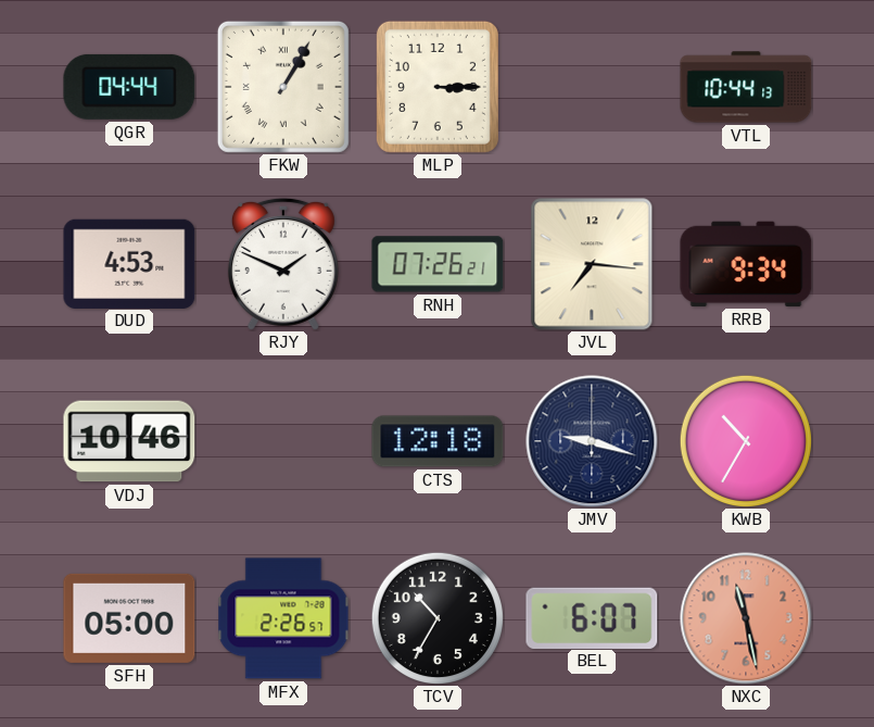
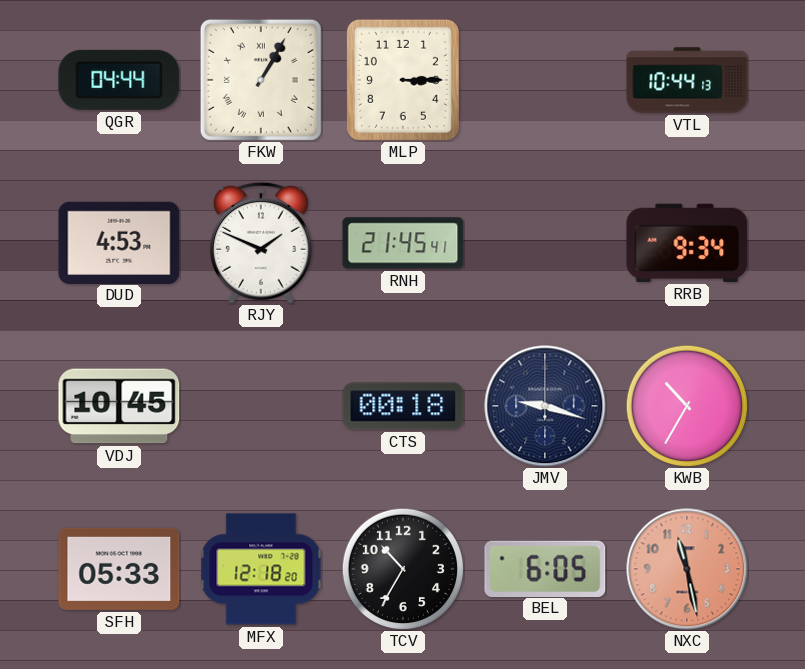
RNH: 07:26 -> 21:45
JVL: 7:16 -> none
VDJ: 10:46 -> 10:45
CTS: 12:18 -> 00:18
SFH: 05:00 -> 05:33
MFX: 2:26 -> 12:18
BEL: 6:07 -> 6:05
